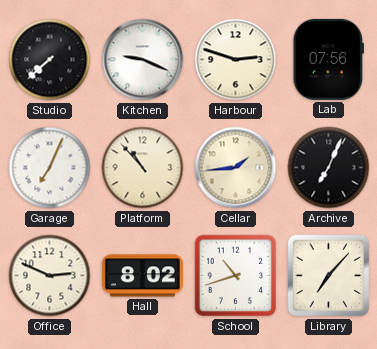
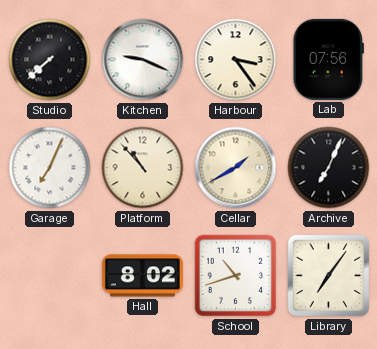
Harbour: 2:48 -> 3:24
Cellar: 1:44 -> 1:40
Office: 2:49 -> none
Library: 7:07 -> 7:06
